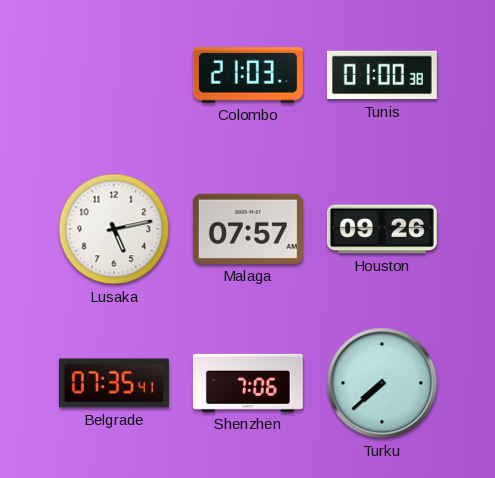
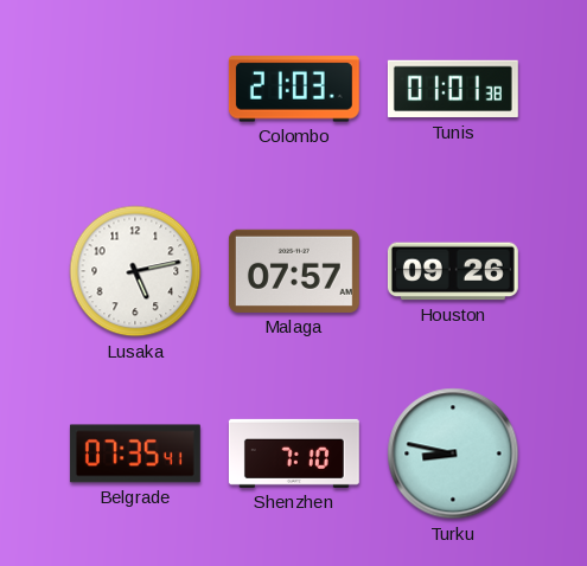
Tunis: 01:00 -> 01:01
Shenzhen: 7:06 -> 7:10
Turku: 7:38 -> 8:47
